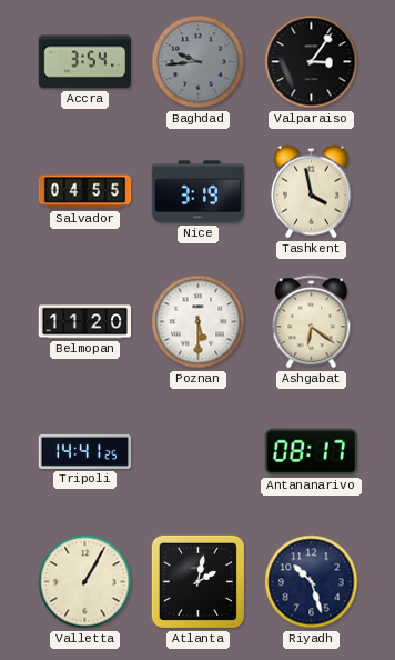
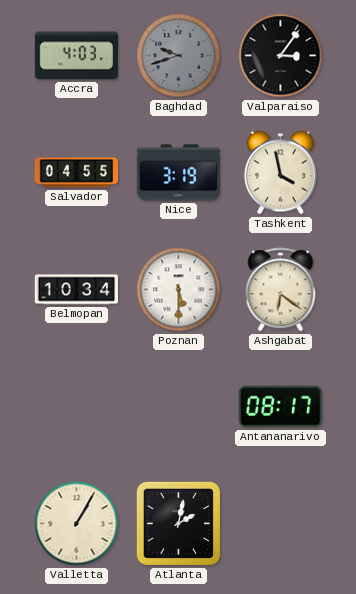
Accra: 3:54 -> 4:03
Baghdad: 9:44 -> 9:42
Belmopan: 11:20 -> 10:34
Tripoli: 14:41 -> none
Riyadh: 10:27 -> none
